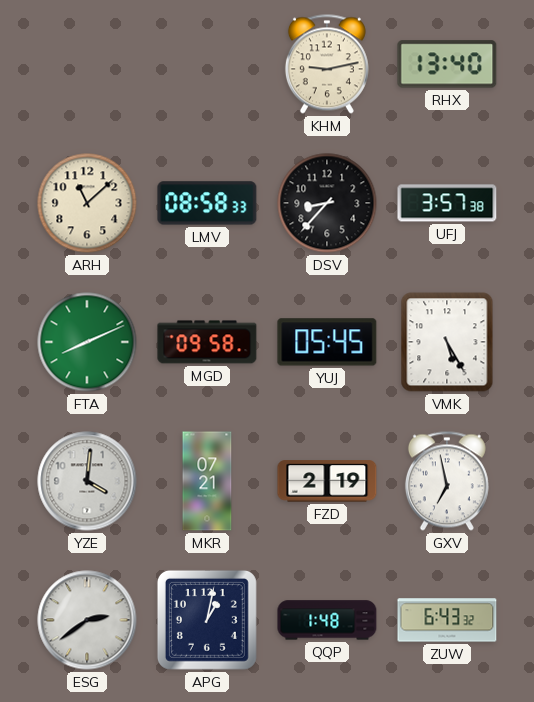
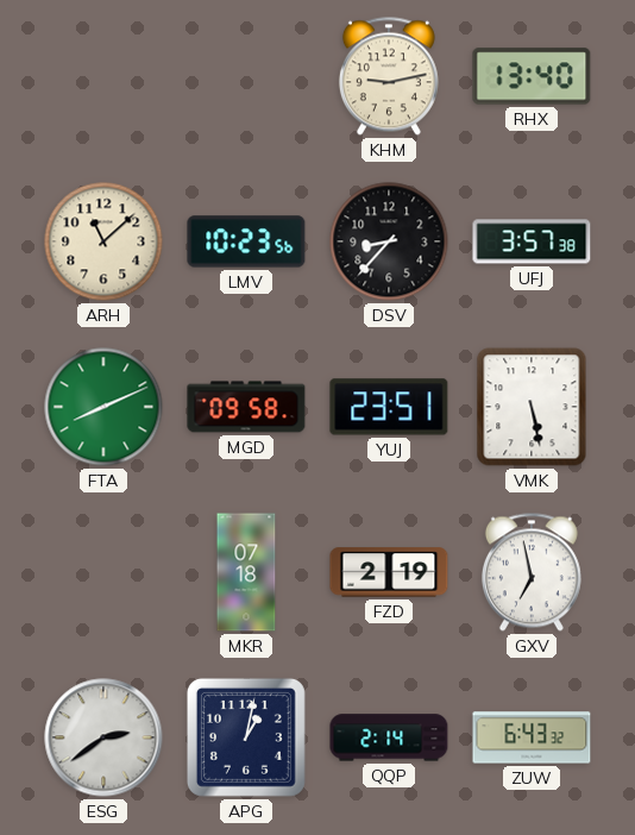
LMV: 08:58 -> 10:23
YUJ: 05:45 -> 23:51
VMK: 5:25 -> 5:28
YZE: 4:01 -> none
MKR: 07:21 -> 07:18
QQP: 1:48 -> 2:14
